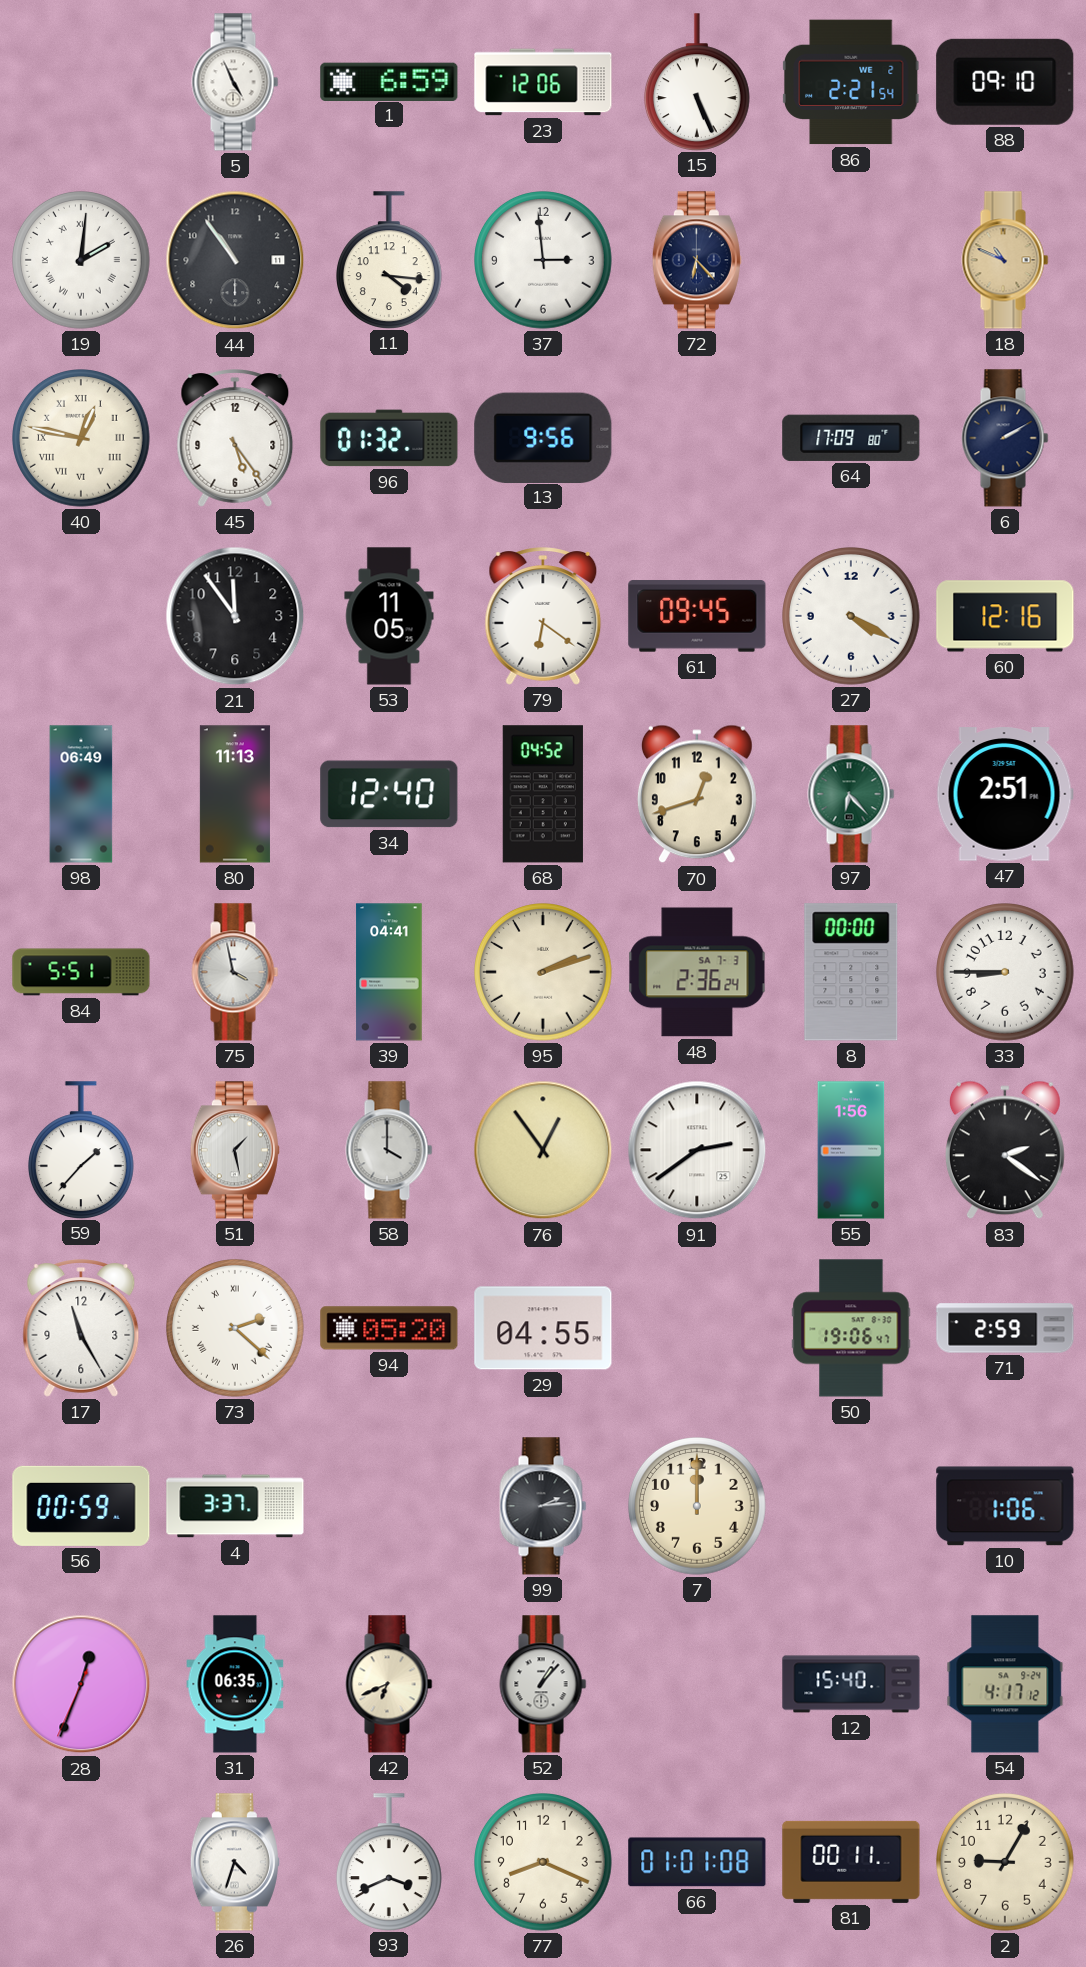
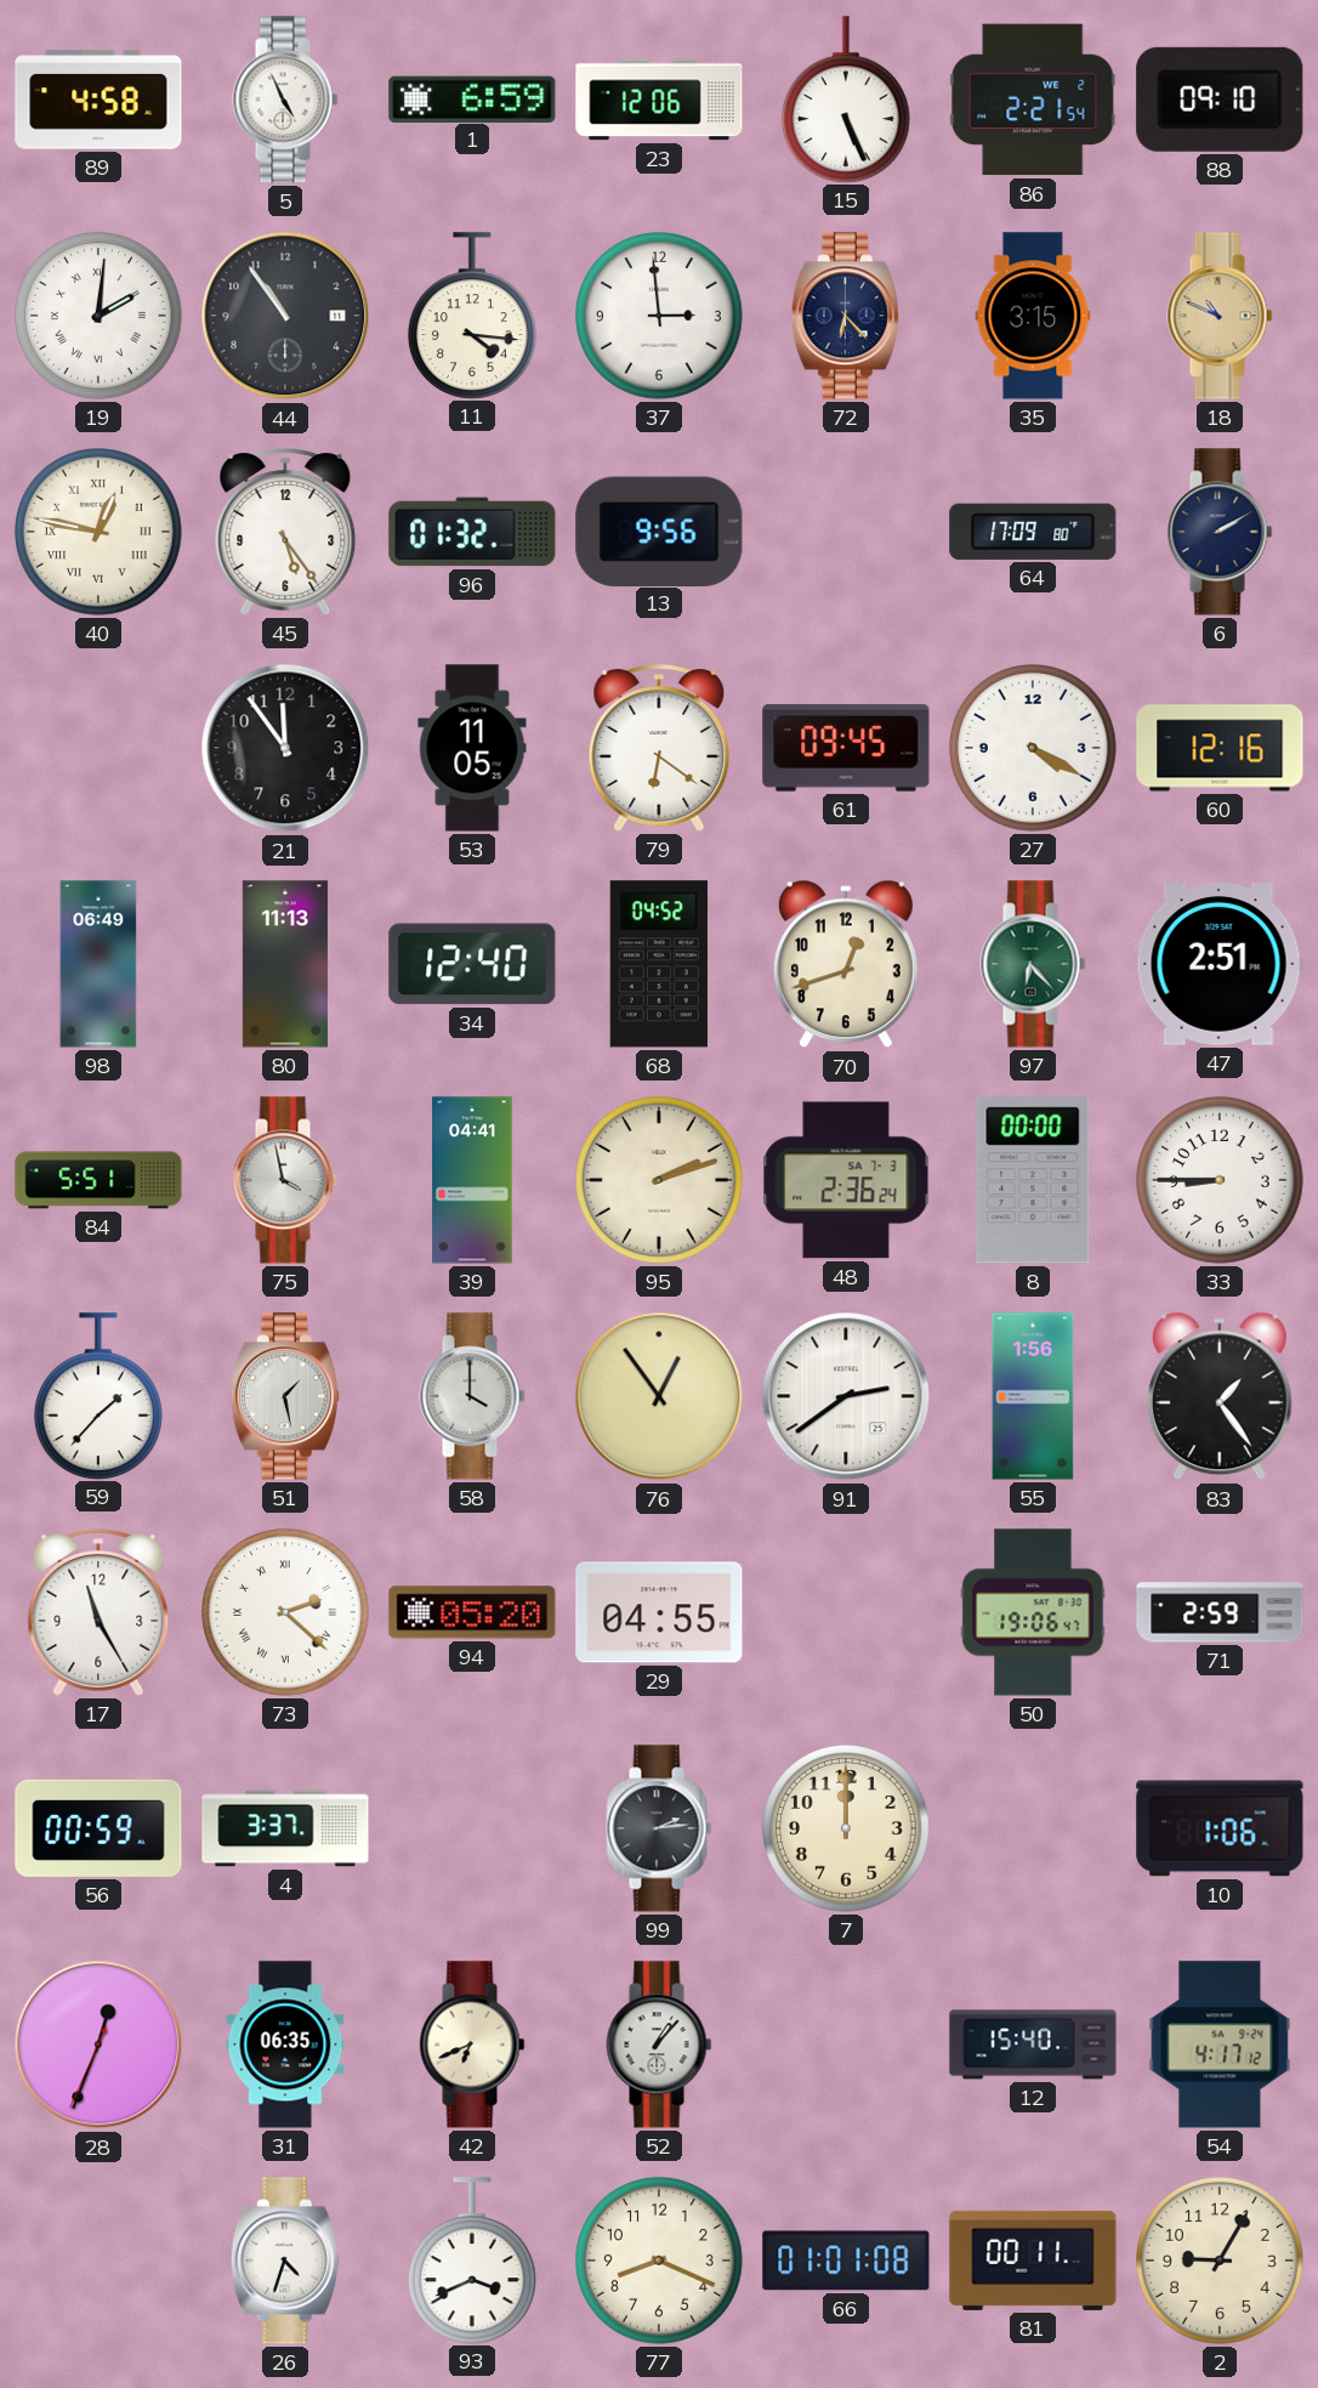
89: none -> 4:58
35: none -> 3:15
83: 2:21 -> 1:24
